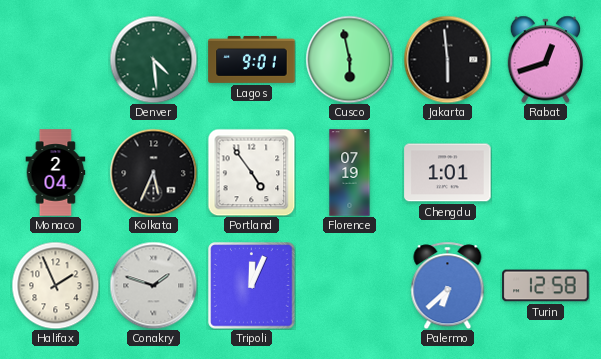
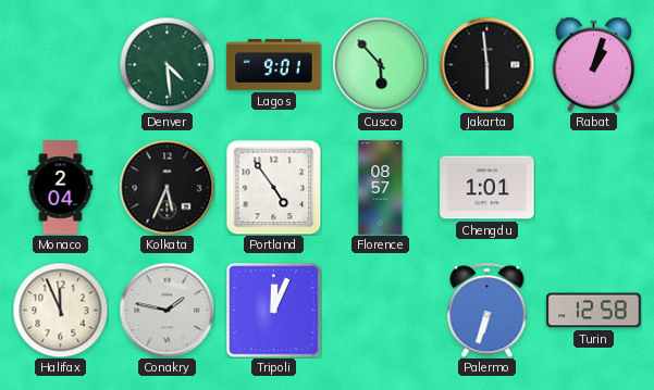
Cusco: 5:58 -> 5:53
Rabat: 12:42 -> 1:03
Florence: 07:19 -> 08:57
Halifax: 1:56 -> 11:56
Conakry: 1:48 -> 1:47
Palermo: 6:38 -> 6:33
